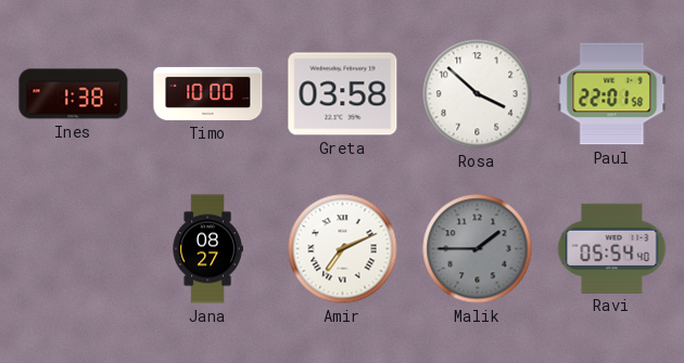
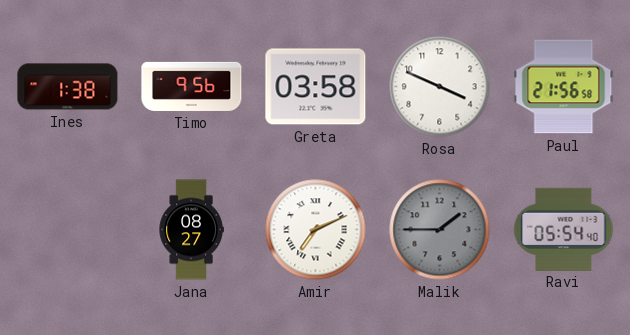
Timo: 10:00 -> 9:56
Rosa: 3:52 -> 3:49
Paul: 22:01 -> 21:56
